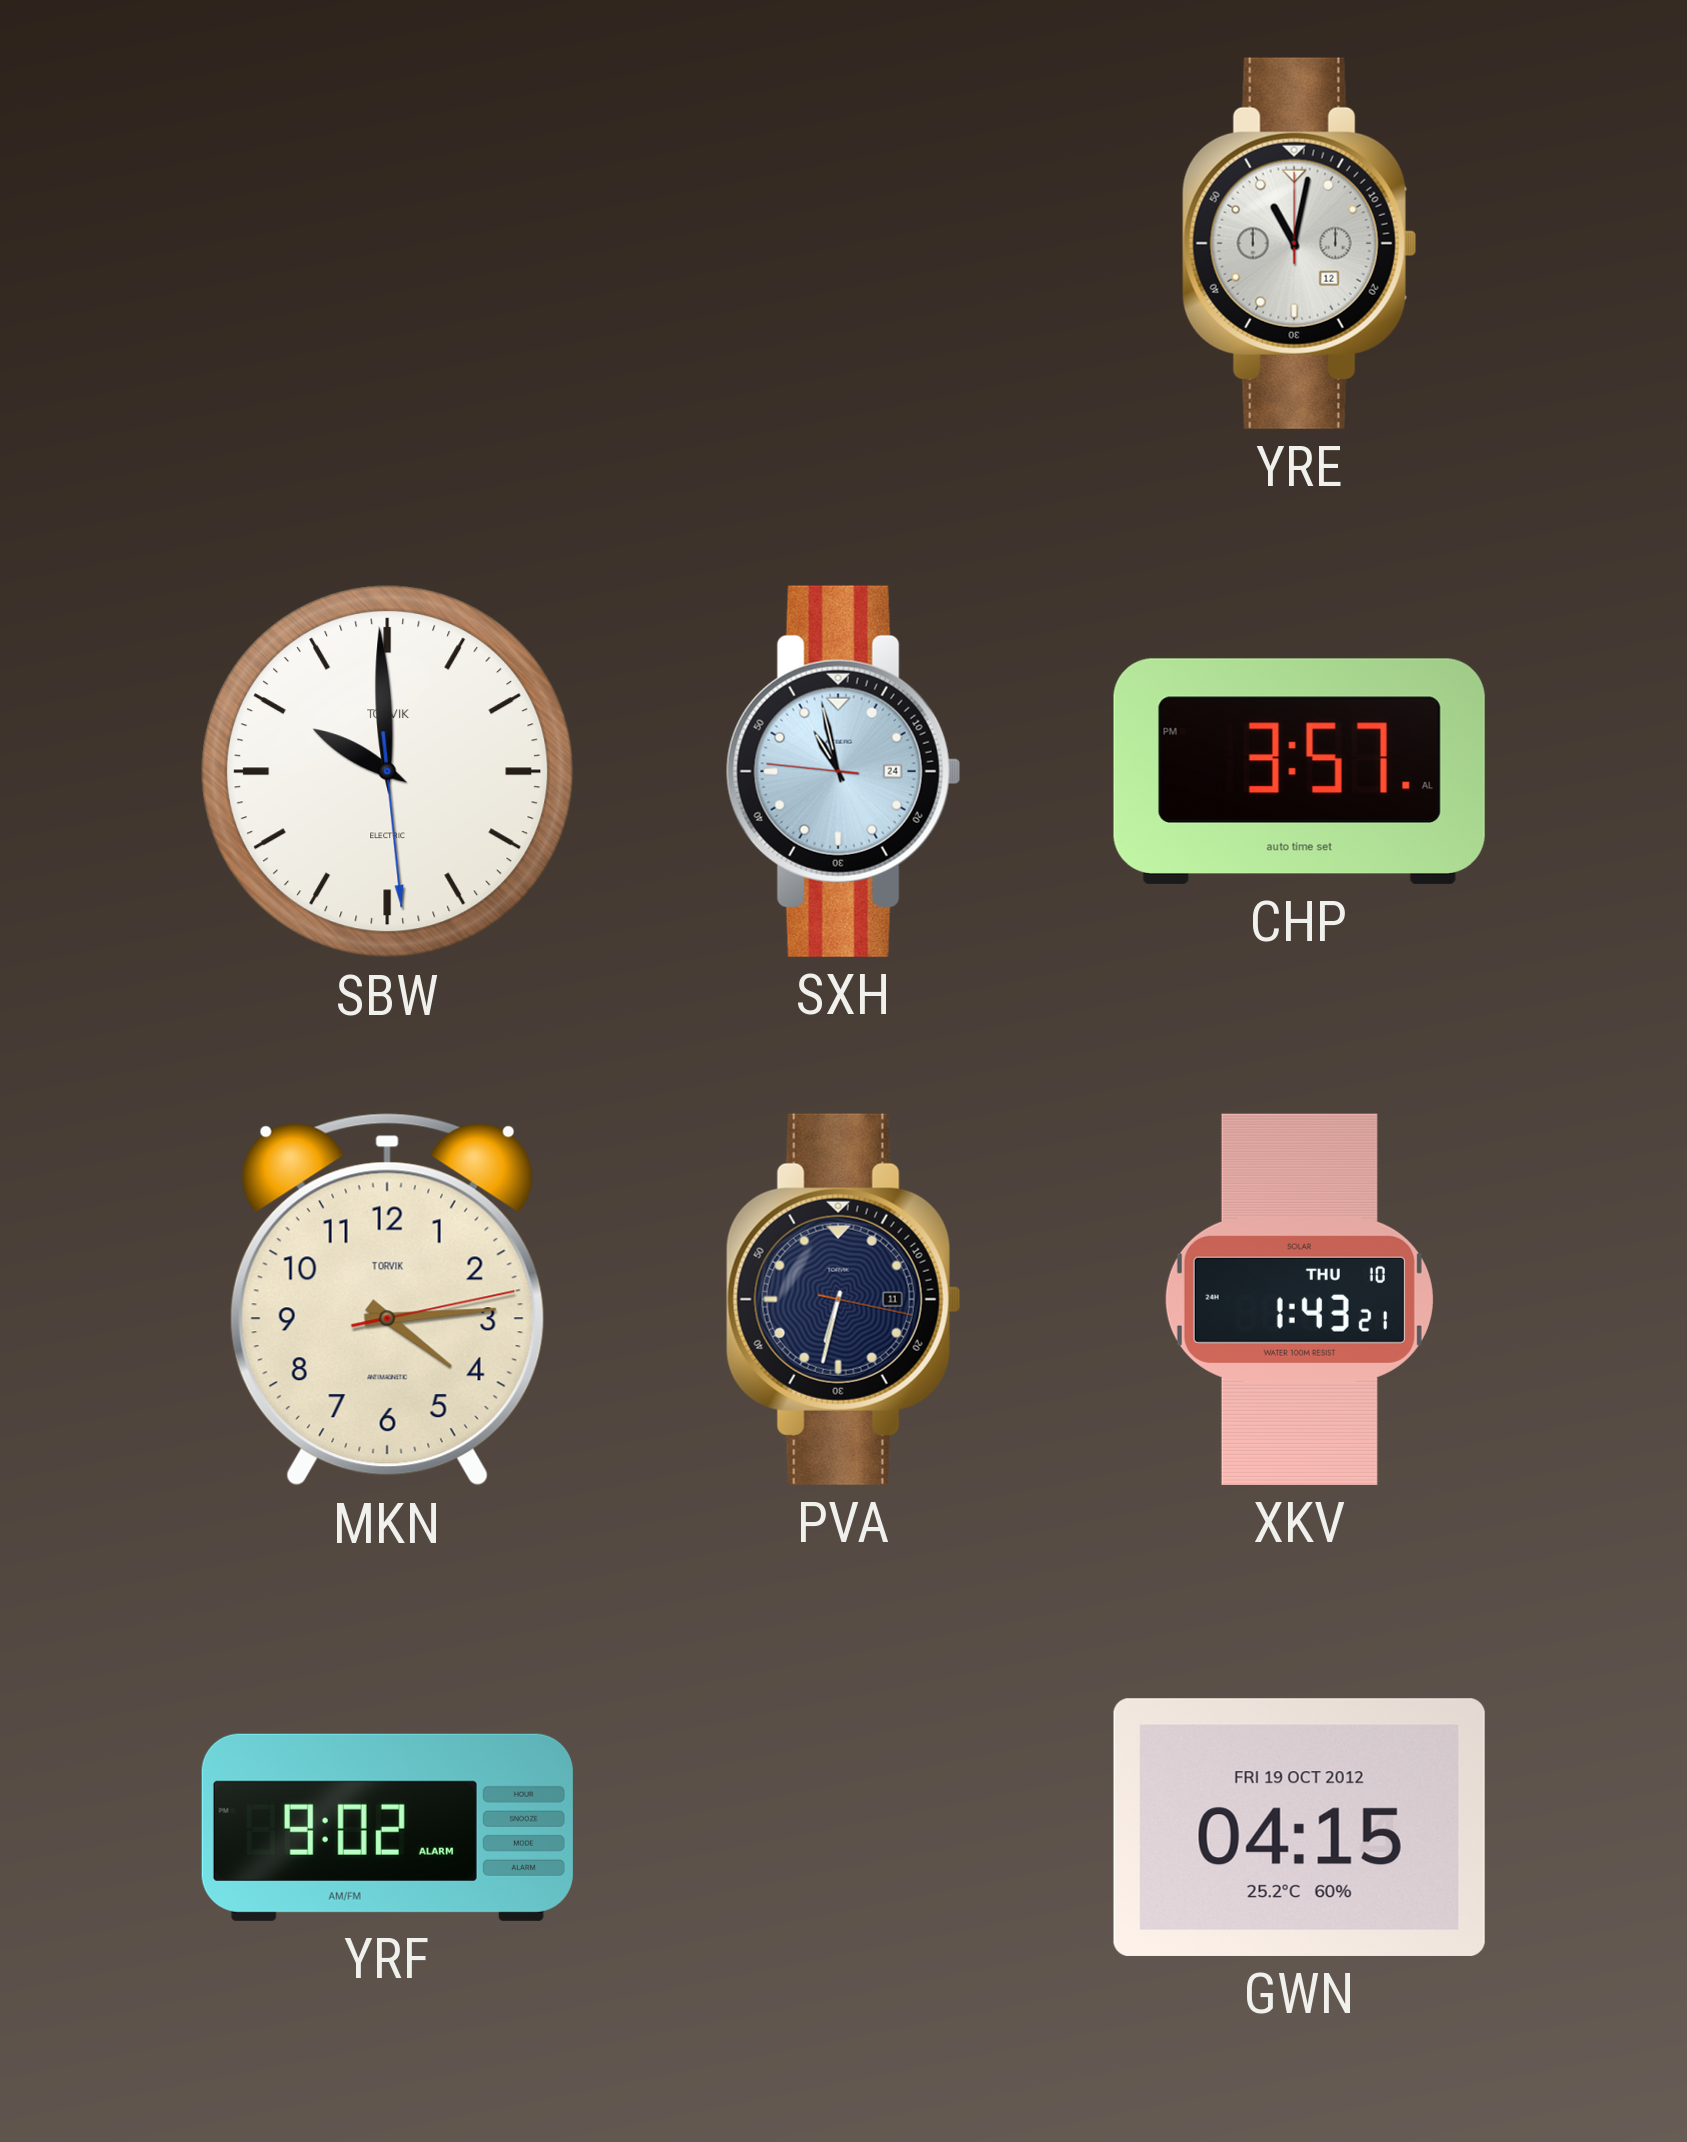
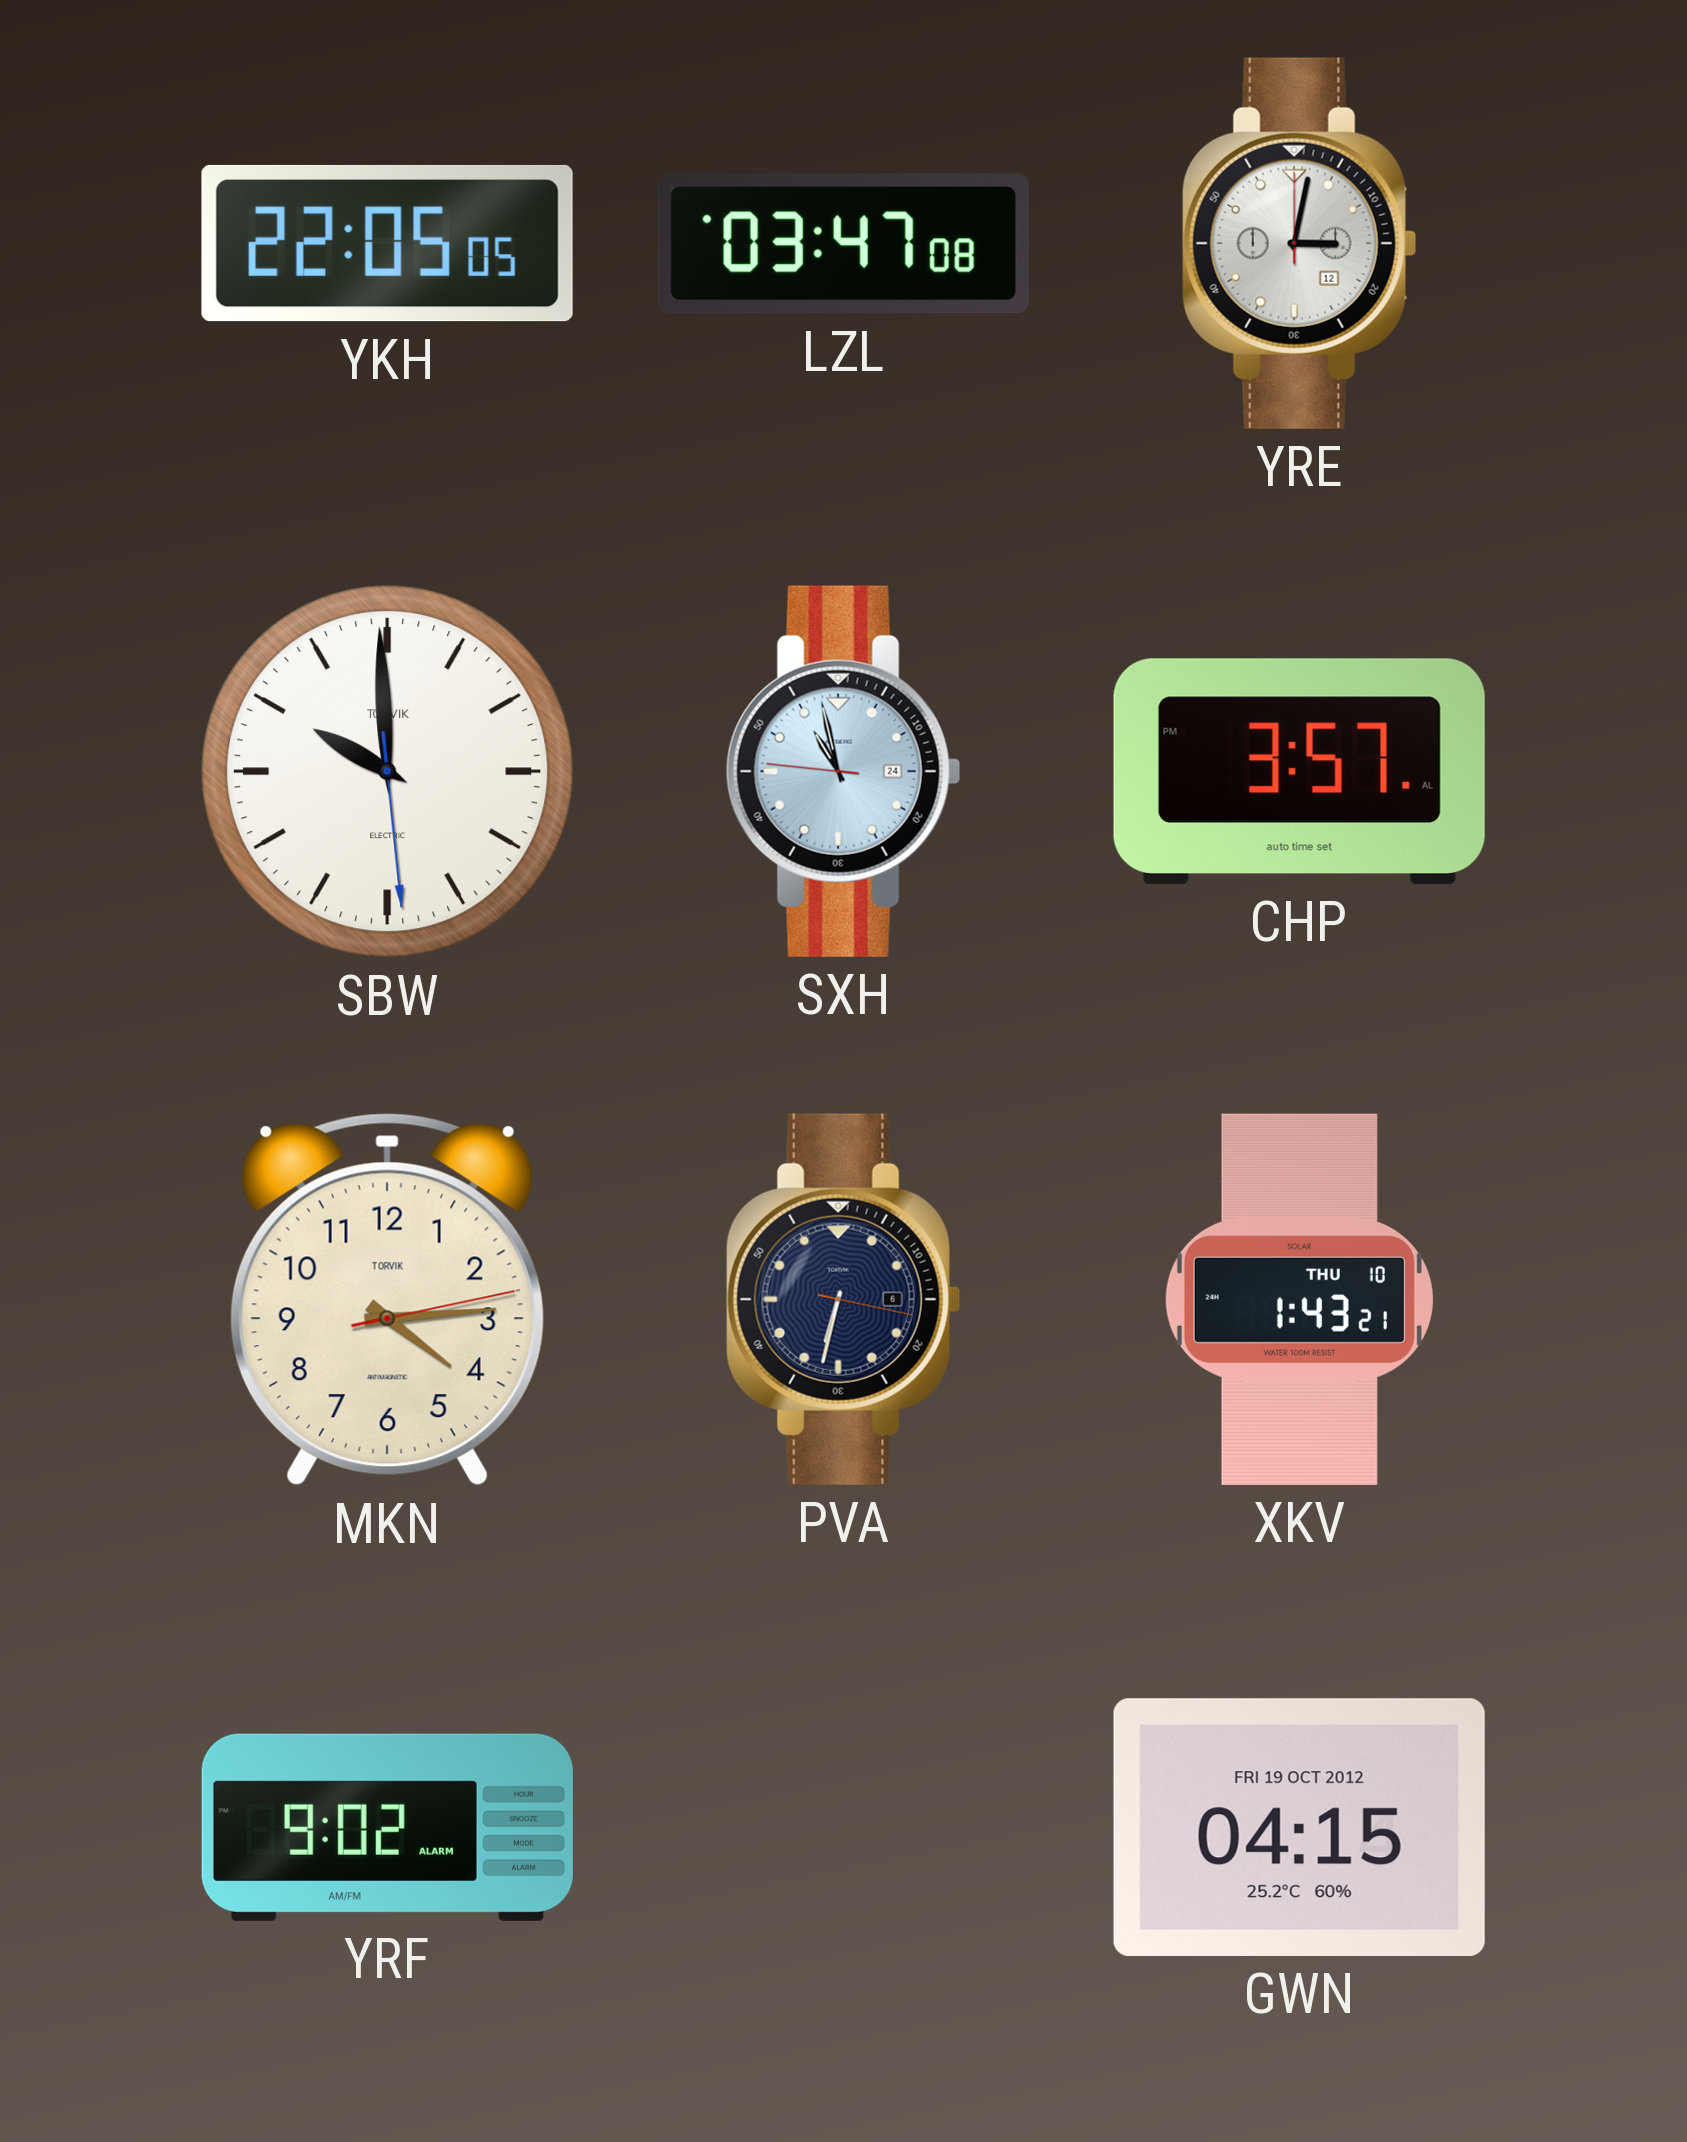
YKH: none -> 22:05
LZL: none -> 03:47
YRE: 11:02 -> 3:02
PVA date: 11 -> 6
